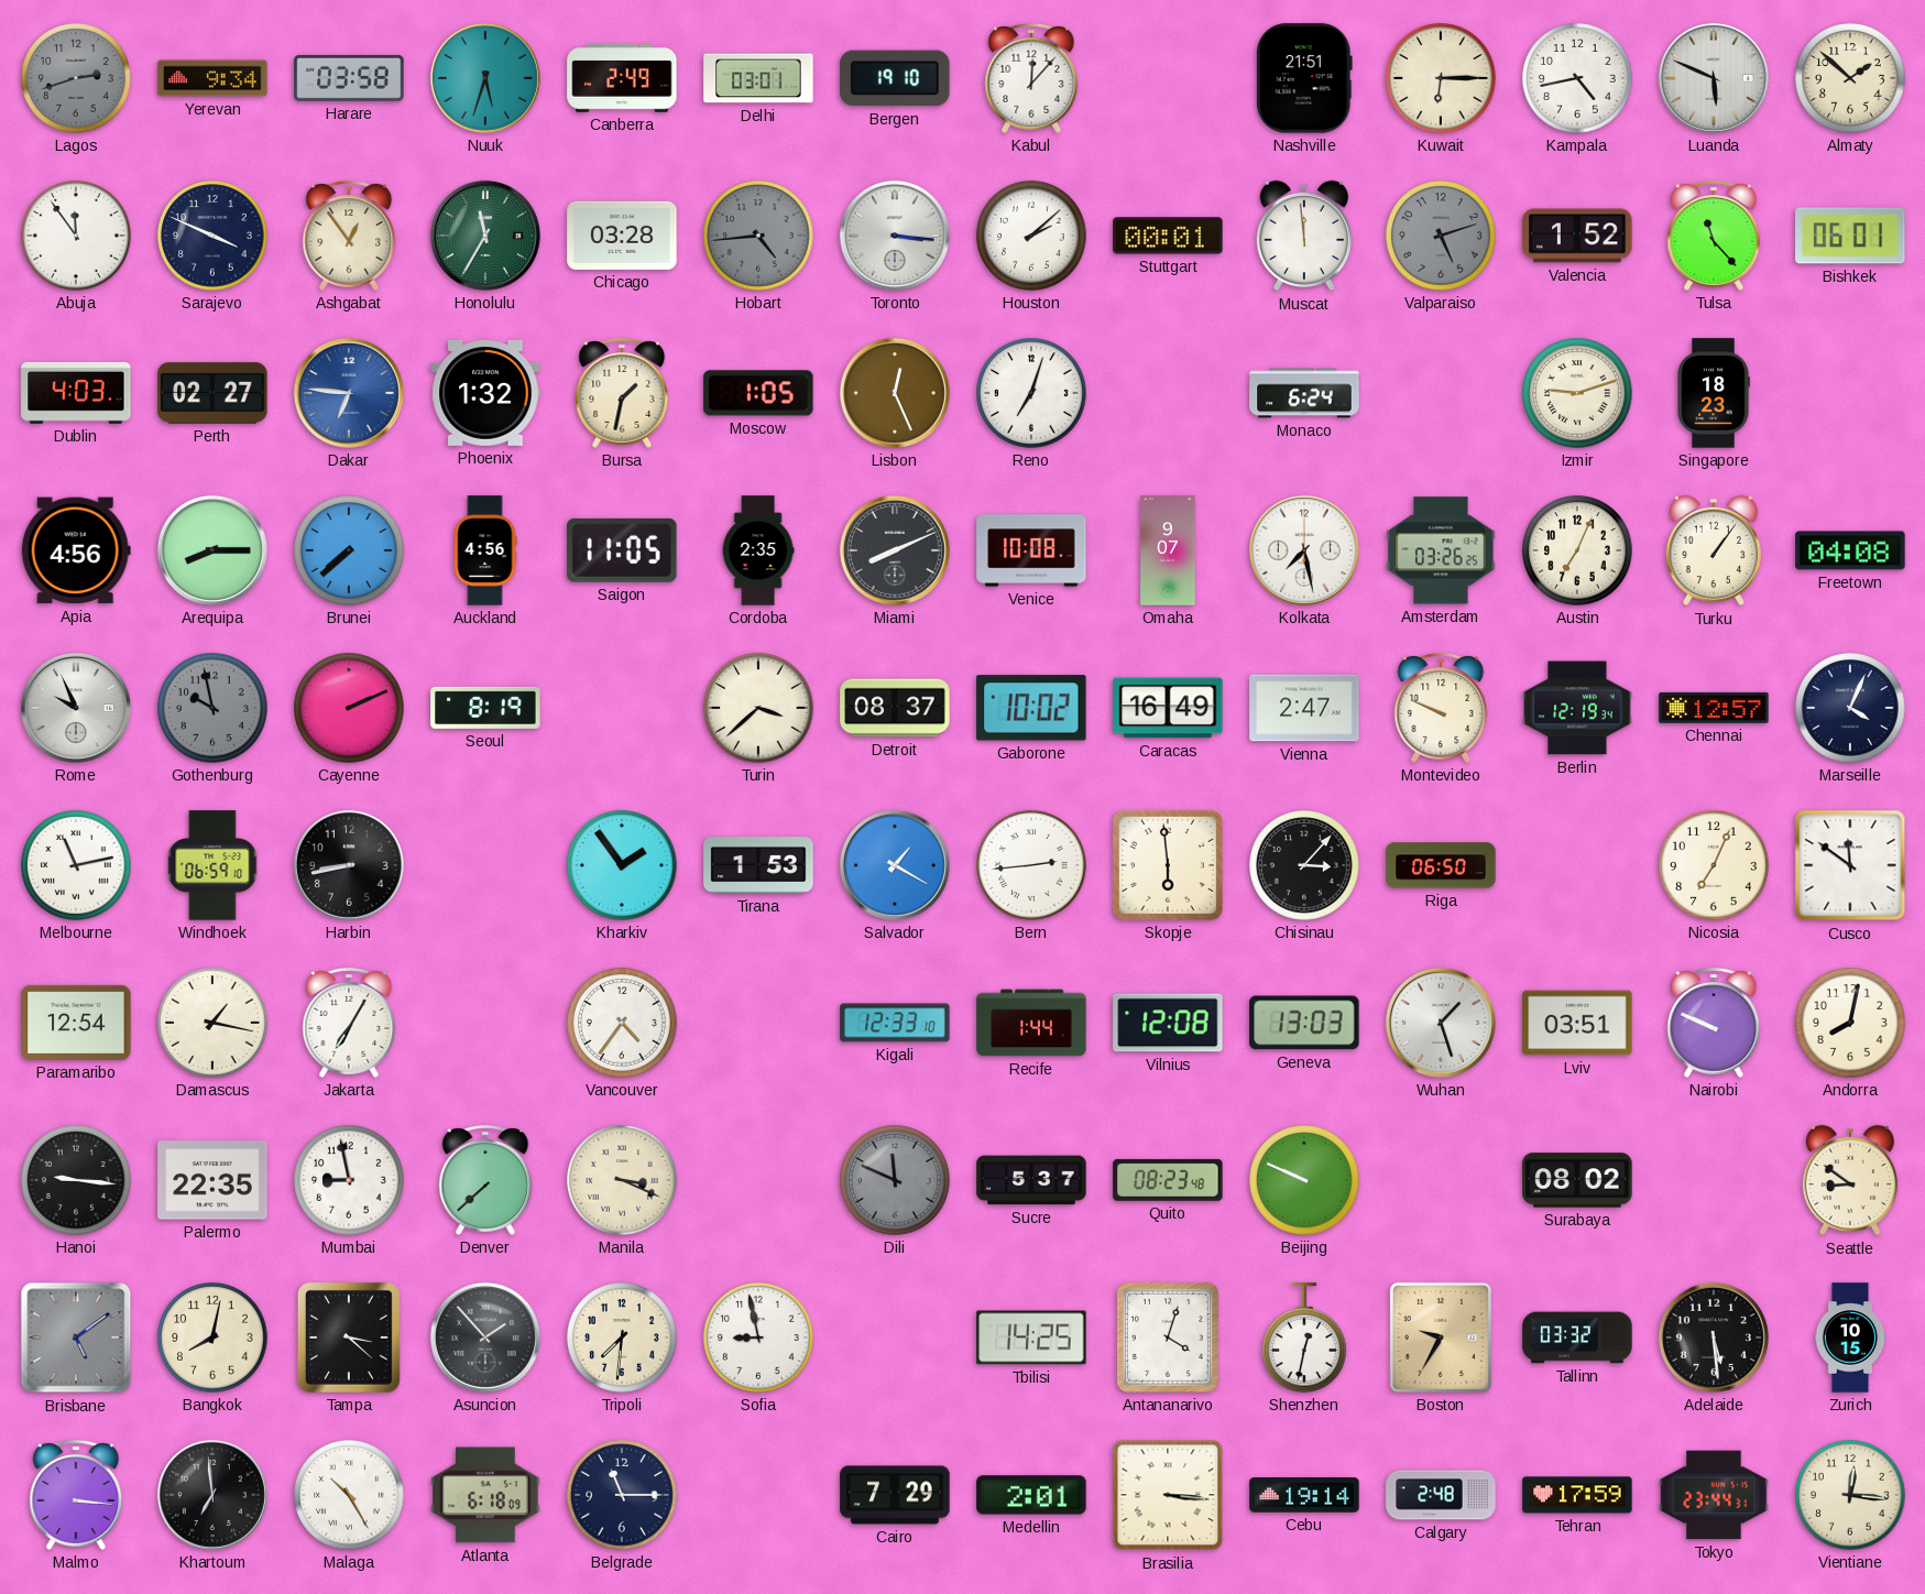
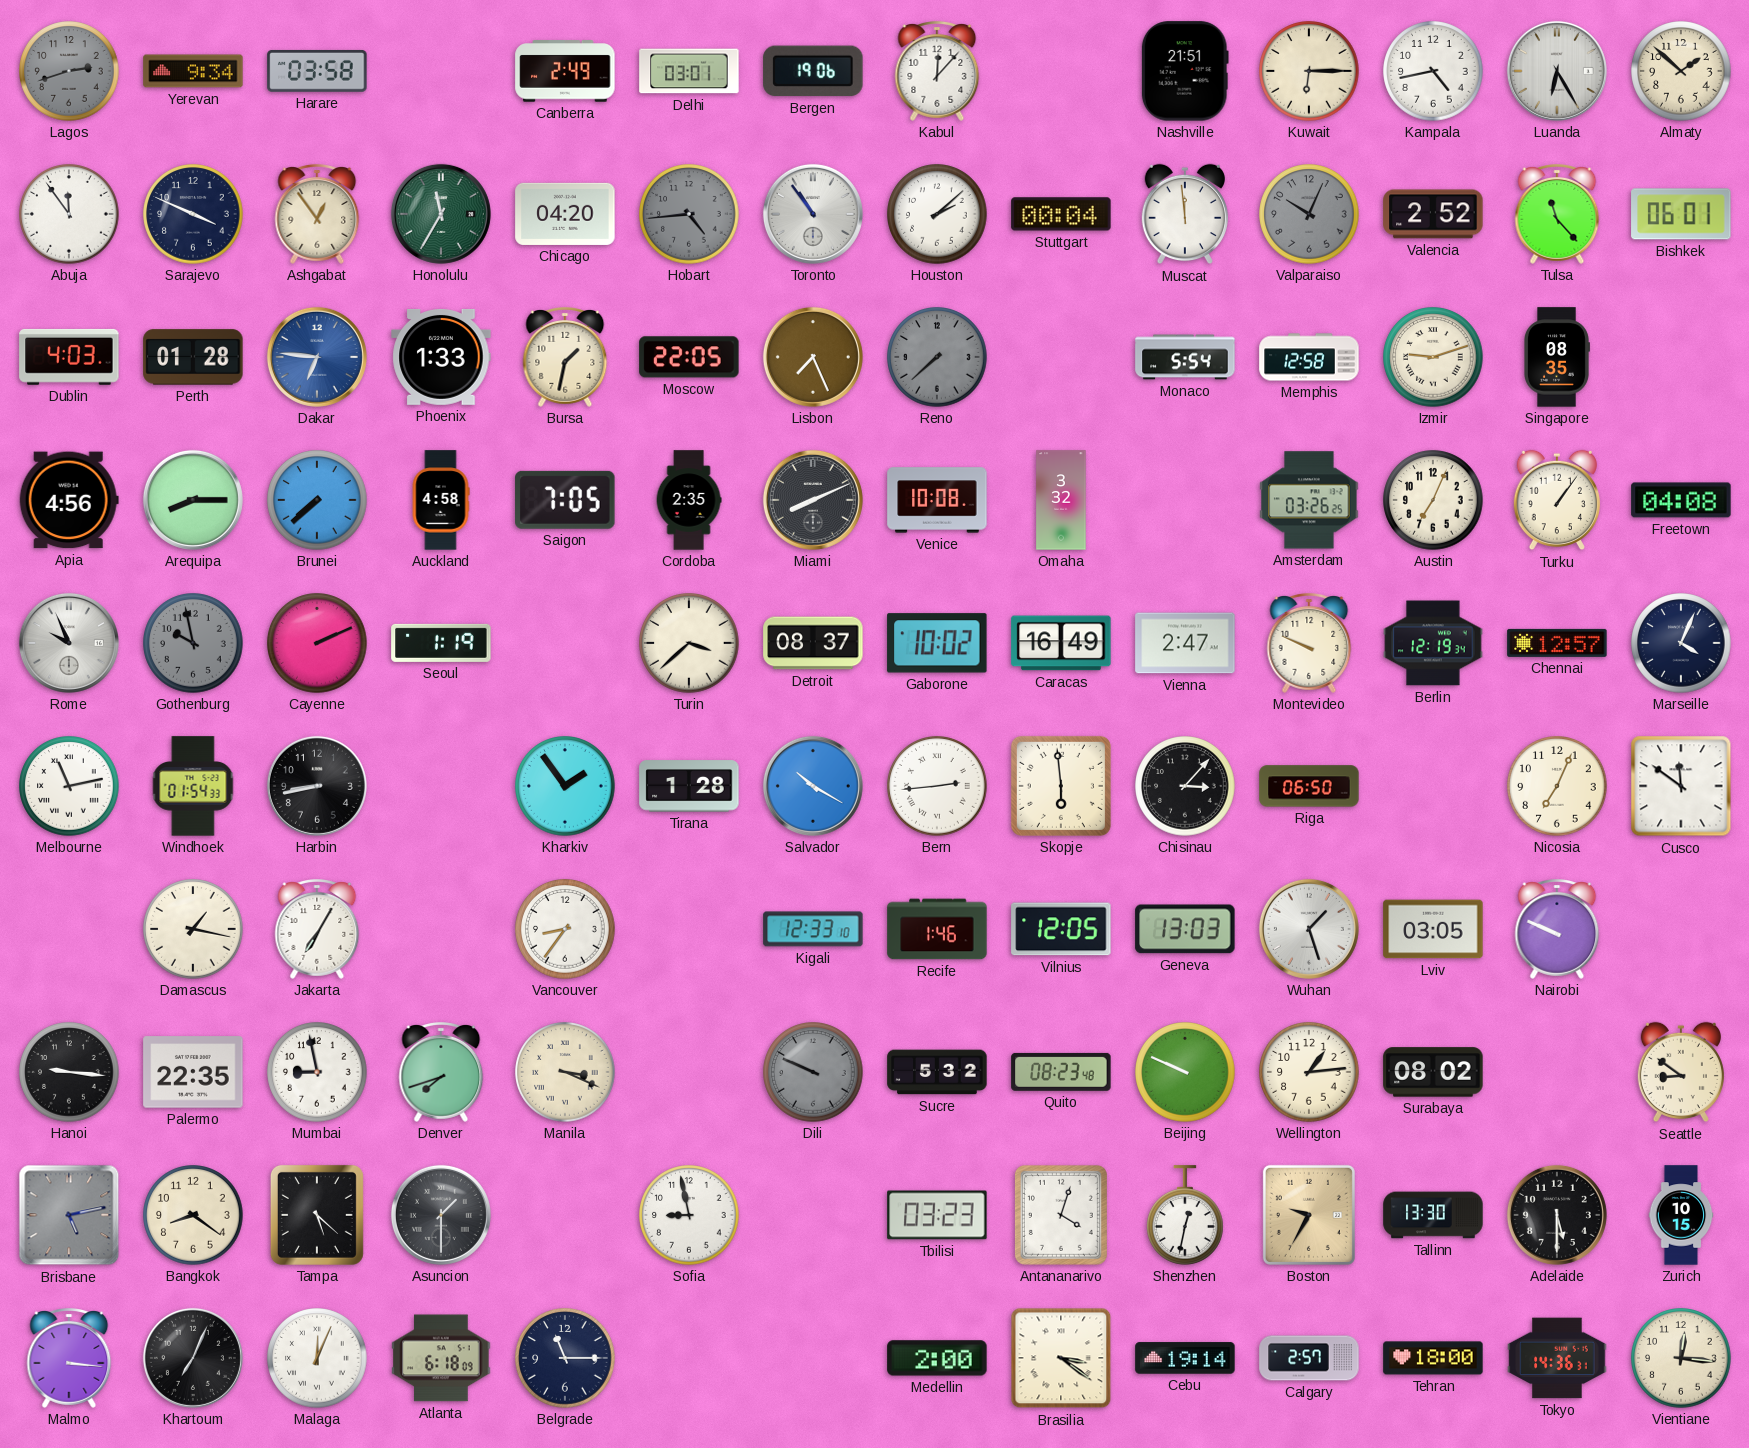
Nuuk: 5:33 -> none
Bergen: 19:10 -> 19:06
Luanda: 5:49 -> 6:25
Chicago: 03:28 -> 04:20
Toronto: 3:16 -> 10:54
Stuttgart: 00:01 -> 00:04
Valparaiso: 5:12 -> 10:04
Valencia: 1:52 -> 2:52
Perth: 02:27 -> 01:28
Phoenix: 1:32 -> 1:33
Moscow: 1:05 -> 22:05
Lisbon: 12:26 -> 7:26
Reno: 7:03 -> 7:38
Reno dial: white -> grey
Monaco: 6:24 -> 5:54
Memphis: none -> 12:58
Singapore: 18:23 -> 08:35
Auckland: 4:56 -> 4:58
Saigon: 11:05 -> 7:05
Omaha: 9:07 -> 3:32
Kolkata: 7:28 -> none
Seoul: 8:19 -> 1:19
Windhoek: 06:59 -> 01:54
Tirana: 1:53 -> 1:28
Salvador: 1:20 -> 10:20
Paramaribo: 12:54 -> none
Vancouver: 4:36 -> 8:36
Recife: 1:44 -> 1:46
Vilnius: 12:08 -> 12:05
Lviv: 03:51 -> 03:05
Andorra: 8:02 -> none
Denver: 7:38 -> 7:42
Dili: 11:49 -> 9:49
Sucre: 5:37 -> 5:32
Wellington: none -> 1:14
Brisbane: 5:09 -> 5:13
Bangkok: 8:02 -> 8:21
Tampa: 3:22 -> 5:22
Asuncion: 1:53 -> 1:30
Tripoli: 7:31 -> none
Tbilisi: 14:25 -> 03:23
Tallinn: 03:32 -> 13:30
Adelaide: 5:29 -> 5:30
Khartoum: 6:59 -> 7:04
Malaga: 10:25 -> 12:04
Cairo: 7:29 -> none
Medellin: 2:01 -> 2:00
Brasilia: 3:16 -> 3:21
Calgary: 2:48 -> 2:57
Tehran: 17:59 -> 18:00
Tokyo: 23:44 -> 14:36
